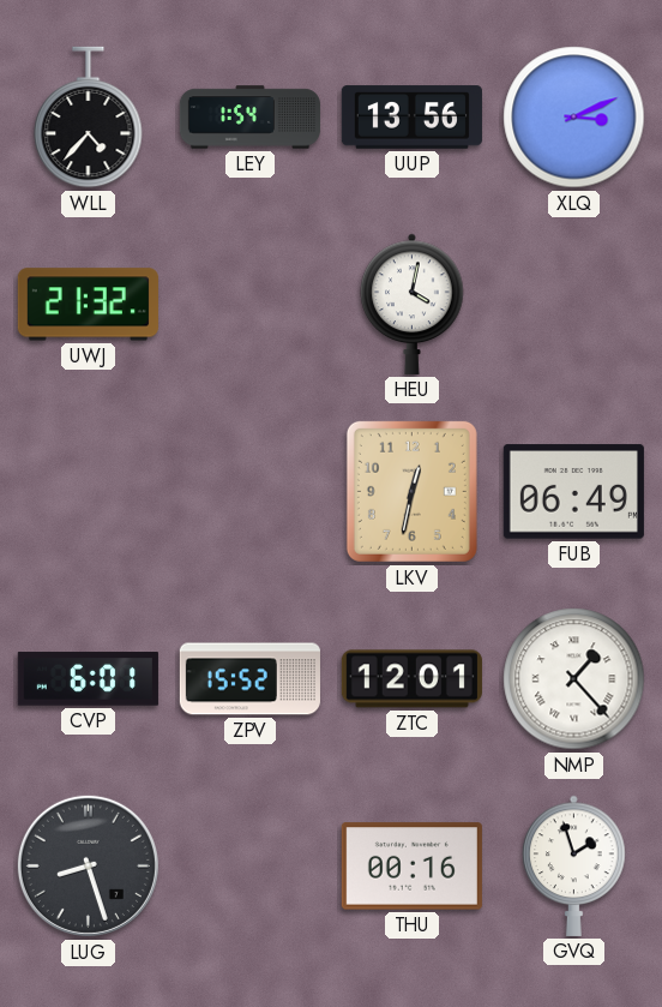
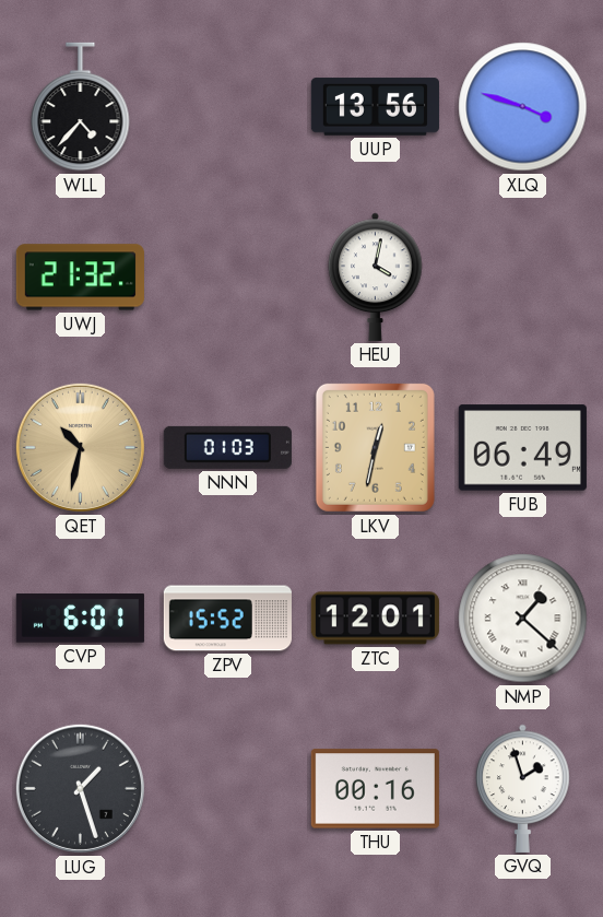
LEY: 1:54 -> none
XLQ: 3:11 -> 3:48
QET: none -> 10:32
NNN: none -> 01:03
NMP: 1:23 -> 1:22
LUG: 8:27 -> 1:27
